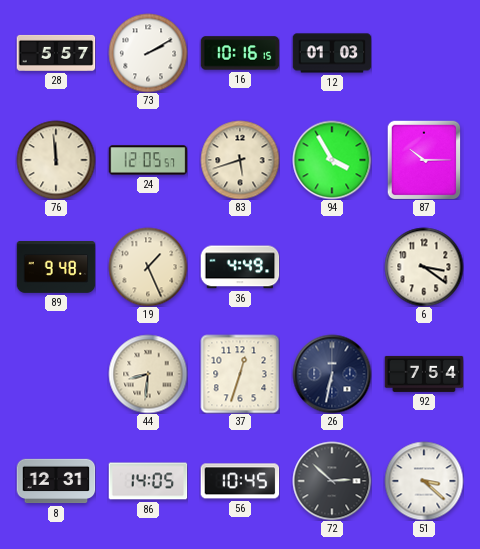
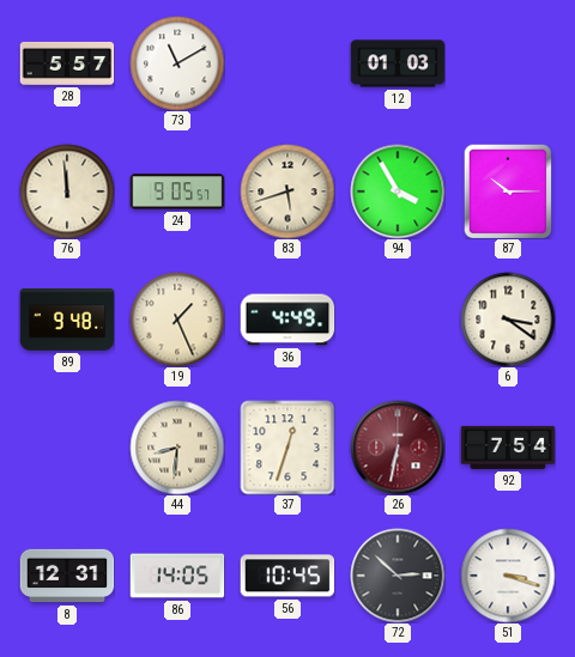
73: 2:10 -> 11:10
16: 10:16 -> none
24: 12:05 -> 9:05
26 dial: navy -> burgundy
51: 3:22 -> 3:18
